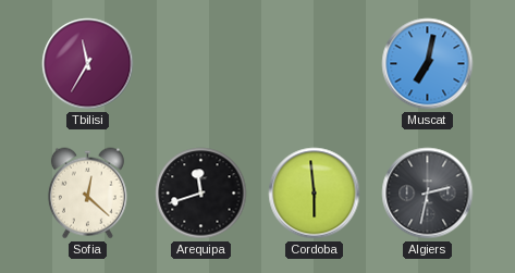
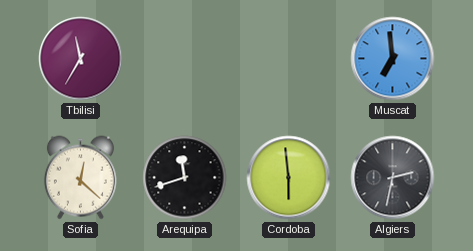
Muscat: 7:02 -> 6:59
